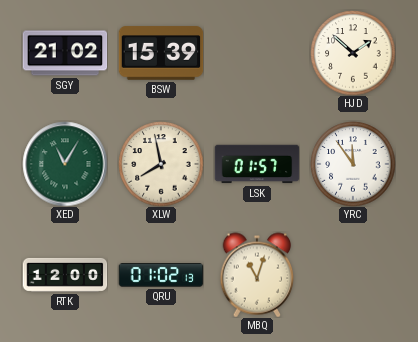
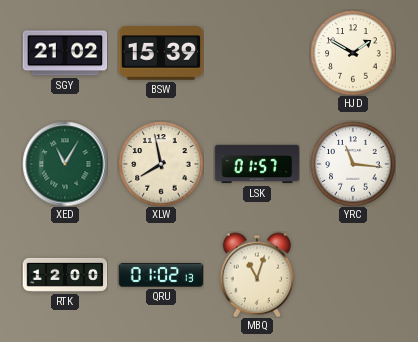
HJD: 1:52 -> 1:50
YRC: 11:54 -> 11:16
